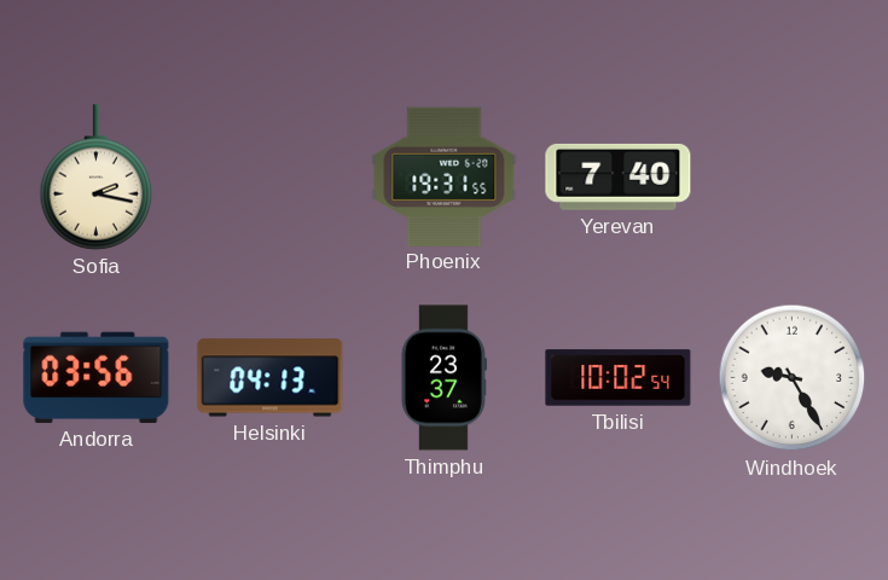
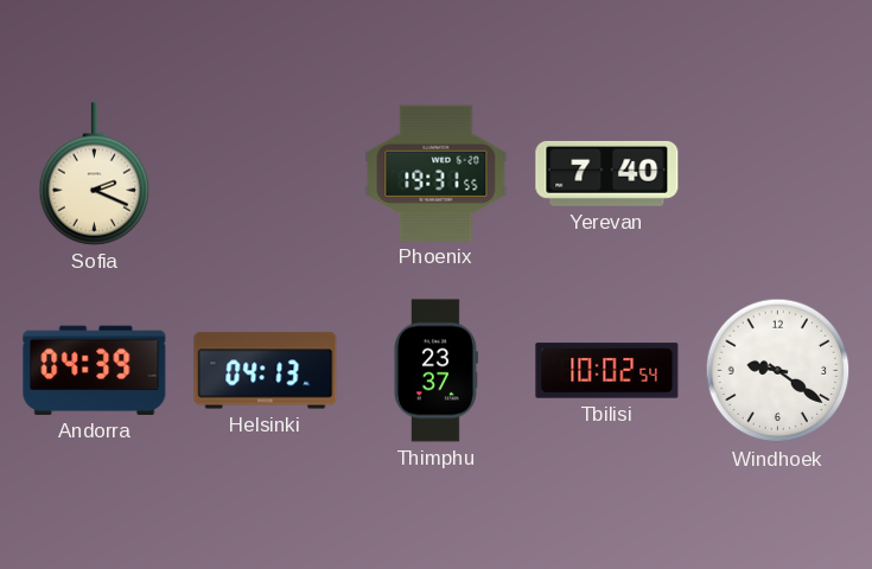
Sofia: 2:17 -> 2:19
Andorra: 03:56 -> 04:39
Windhoek: 9:25 -> 9:21
